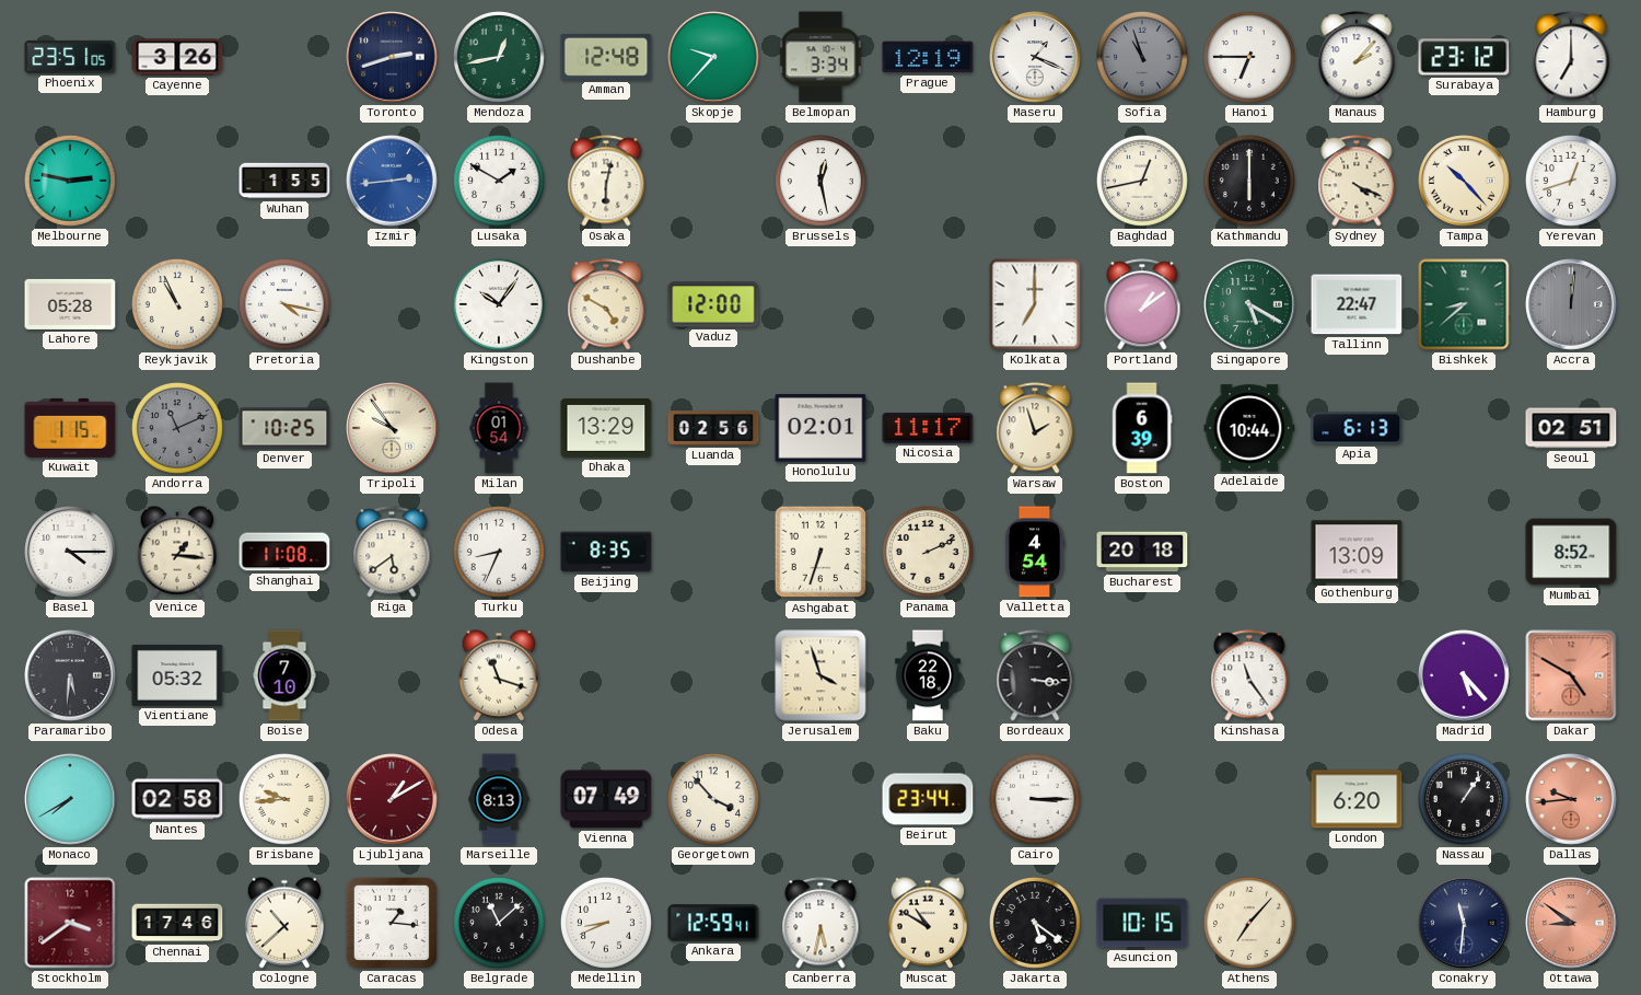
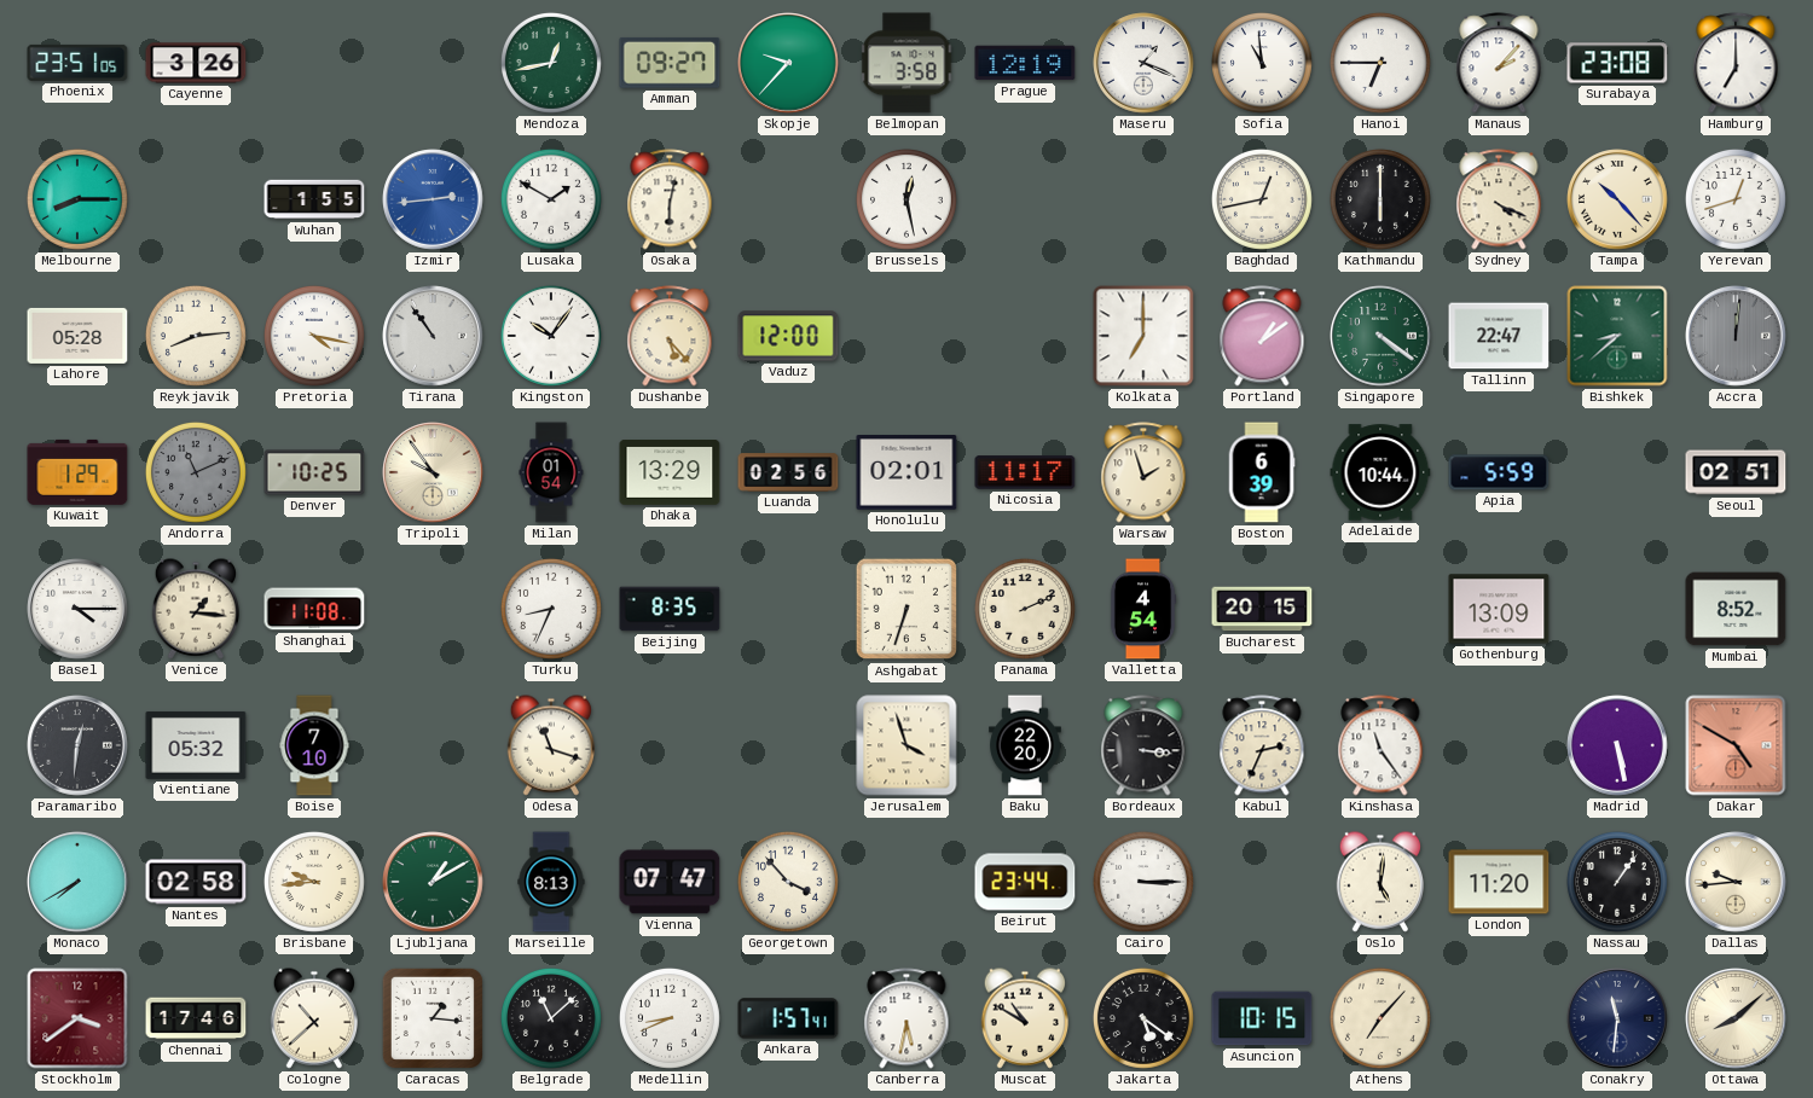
Toronto: 2:42 -> none
Amman: 12:48 -> 09:27
Belmopan: 3:34 -> 3:58
Sofia: 10:57 -> 10:59
Sofia dial: grey -> white
Surabaya: 23:12 -> 23:08
Melbourne: 2:47 -> 8:15
Reykjavik: 10:56 -> 8:14
Tirana: none -> 10:54
Dushanbe: 4:50 -> 5:23
Singapore: 5:20 -> 4:21
Kuwait: 1:15 -> 1:29
Apia: 6:13 -> 5:59
Riga: 5:39 -> none
Bucharest: 20:18 -> 20:15
Paramaribo: 5:31 -> 12:31
Baku: 22:18 -> 22:20
Kabul: none -> 2:34
Madrid: 5:23 -> 5:28
Ljubljana dial: burgundy -> green
Vienna: 07:49 -> 07:47
Oslo: none -> 5:01
London: 6:20 -> 11:20
Dallas dial: salmon -> cream
Ankara: 12:59 -> 1:57
Ottawa: 8:51 -> 8:08
Ottawa dial: salmon -> cream
